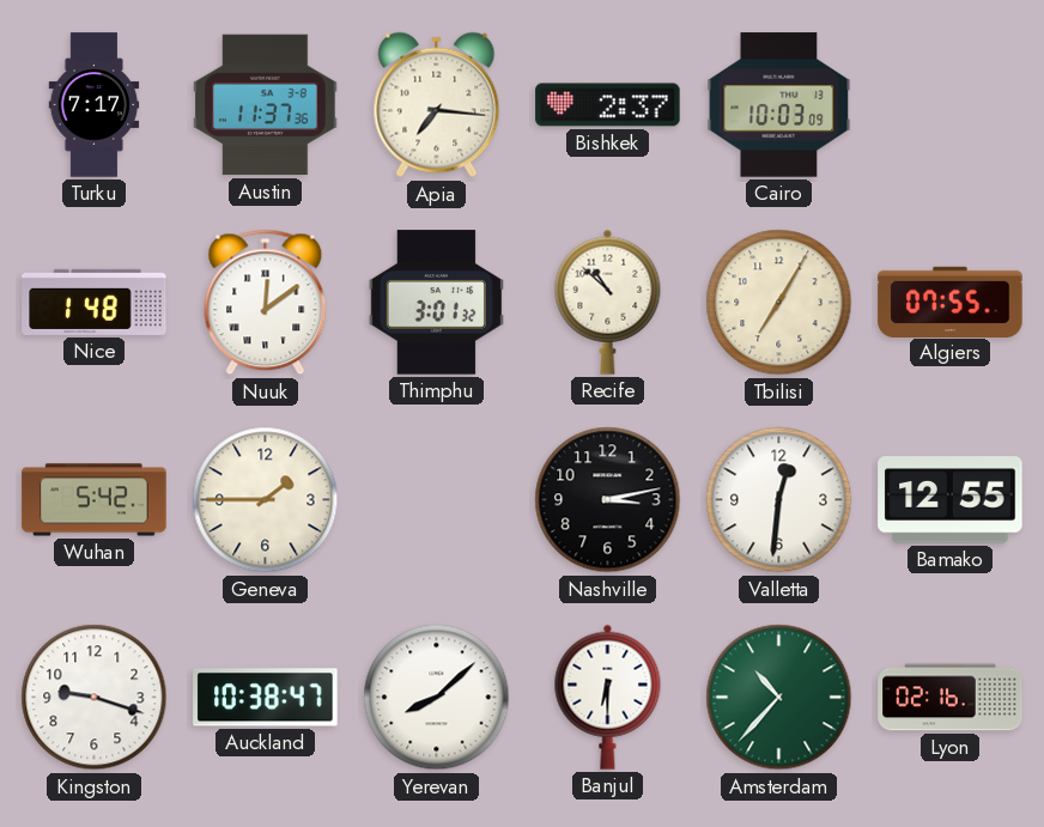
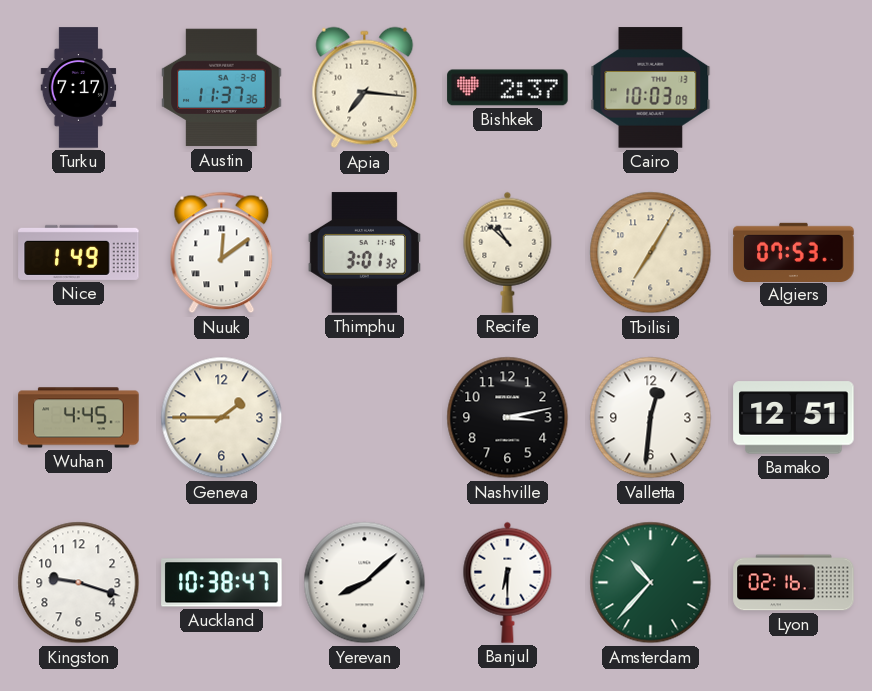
Nice: 1:48 -> 1:49
Algiers: 07:55 -> 07:53
Wuhan: 5:42 -> 4:45
Bamako: 12:55 -> 12:51
